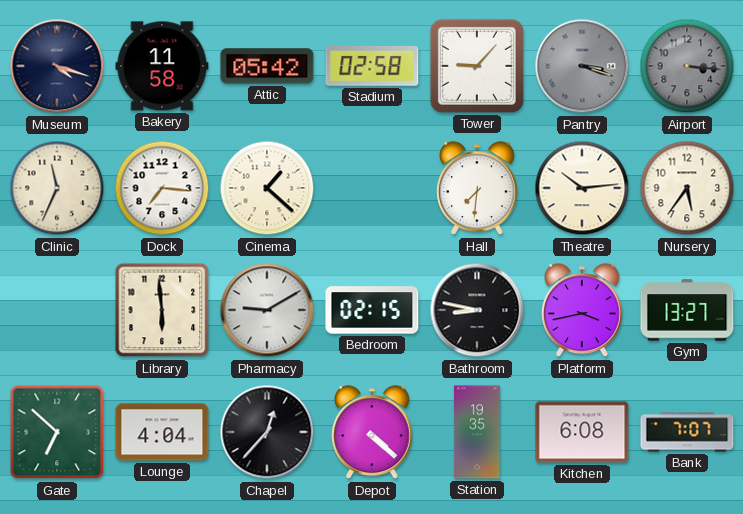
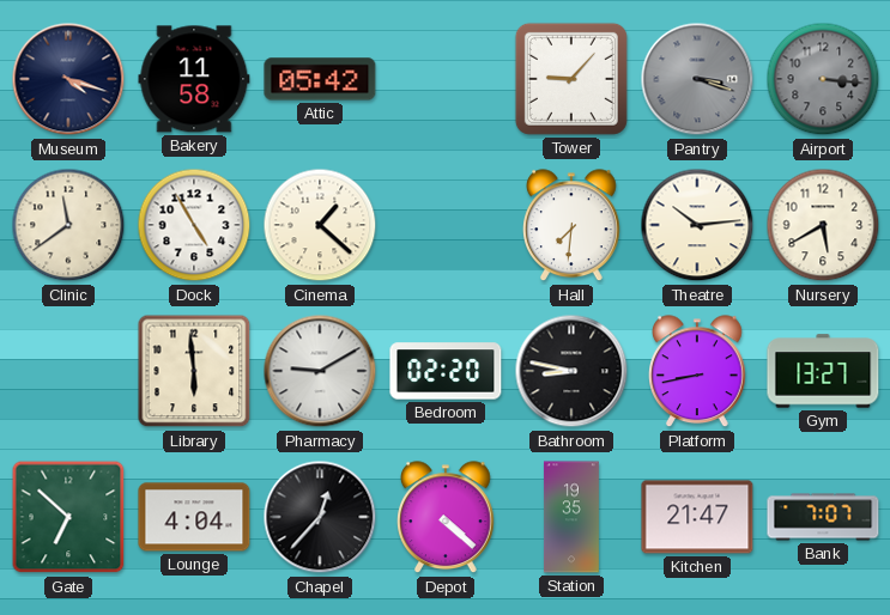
Stadium: 02:58 -> none
Clinic: 11:34 -> 11:39
Dock: 7:16 -> 4:55
Nursery: 5:36 -> 5:40
Bedroom: 02:15 -> 02:20
Platform: 3:43 -> 8:43
Kitchen: 6:08 -> 21:47
